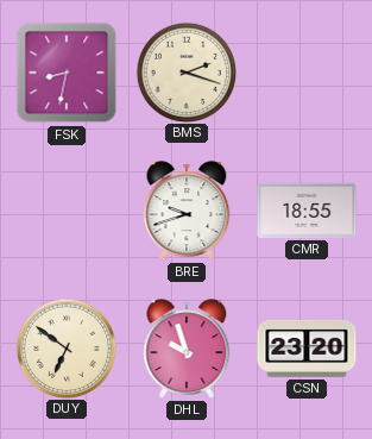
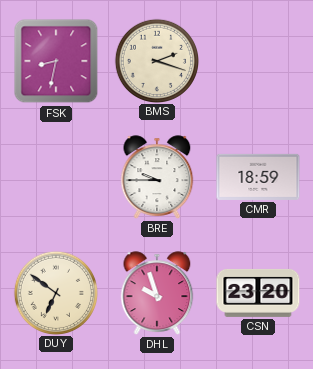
BRE: 9:42 -> 9:45
CMR: 18:55 -> 18:59
